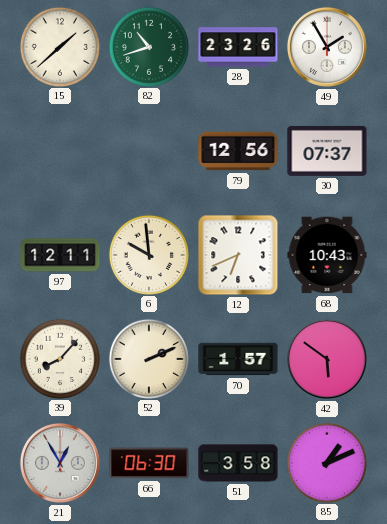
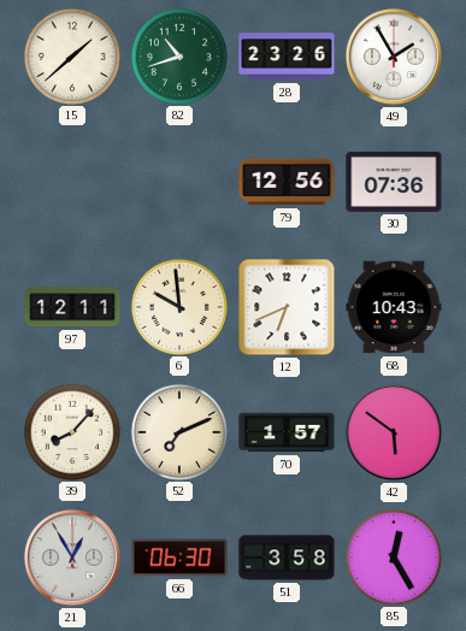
30: 07:37 -> 07:36
52: 2:11 -> 7:11
85: 1:11 -> 12:25
